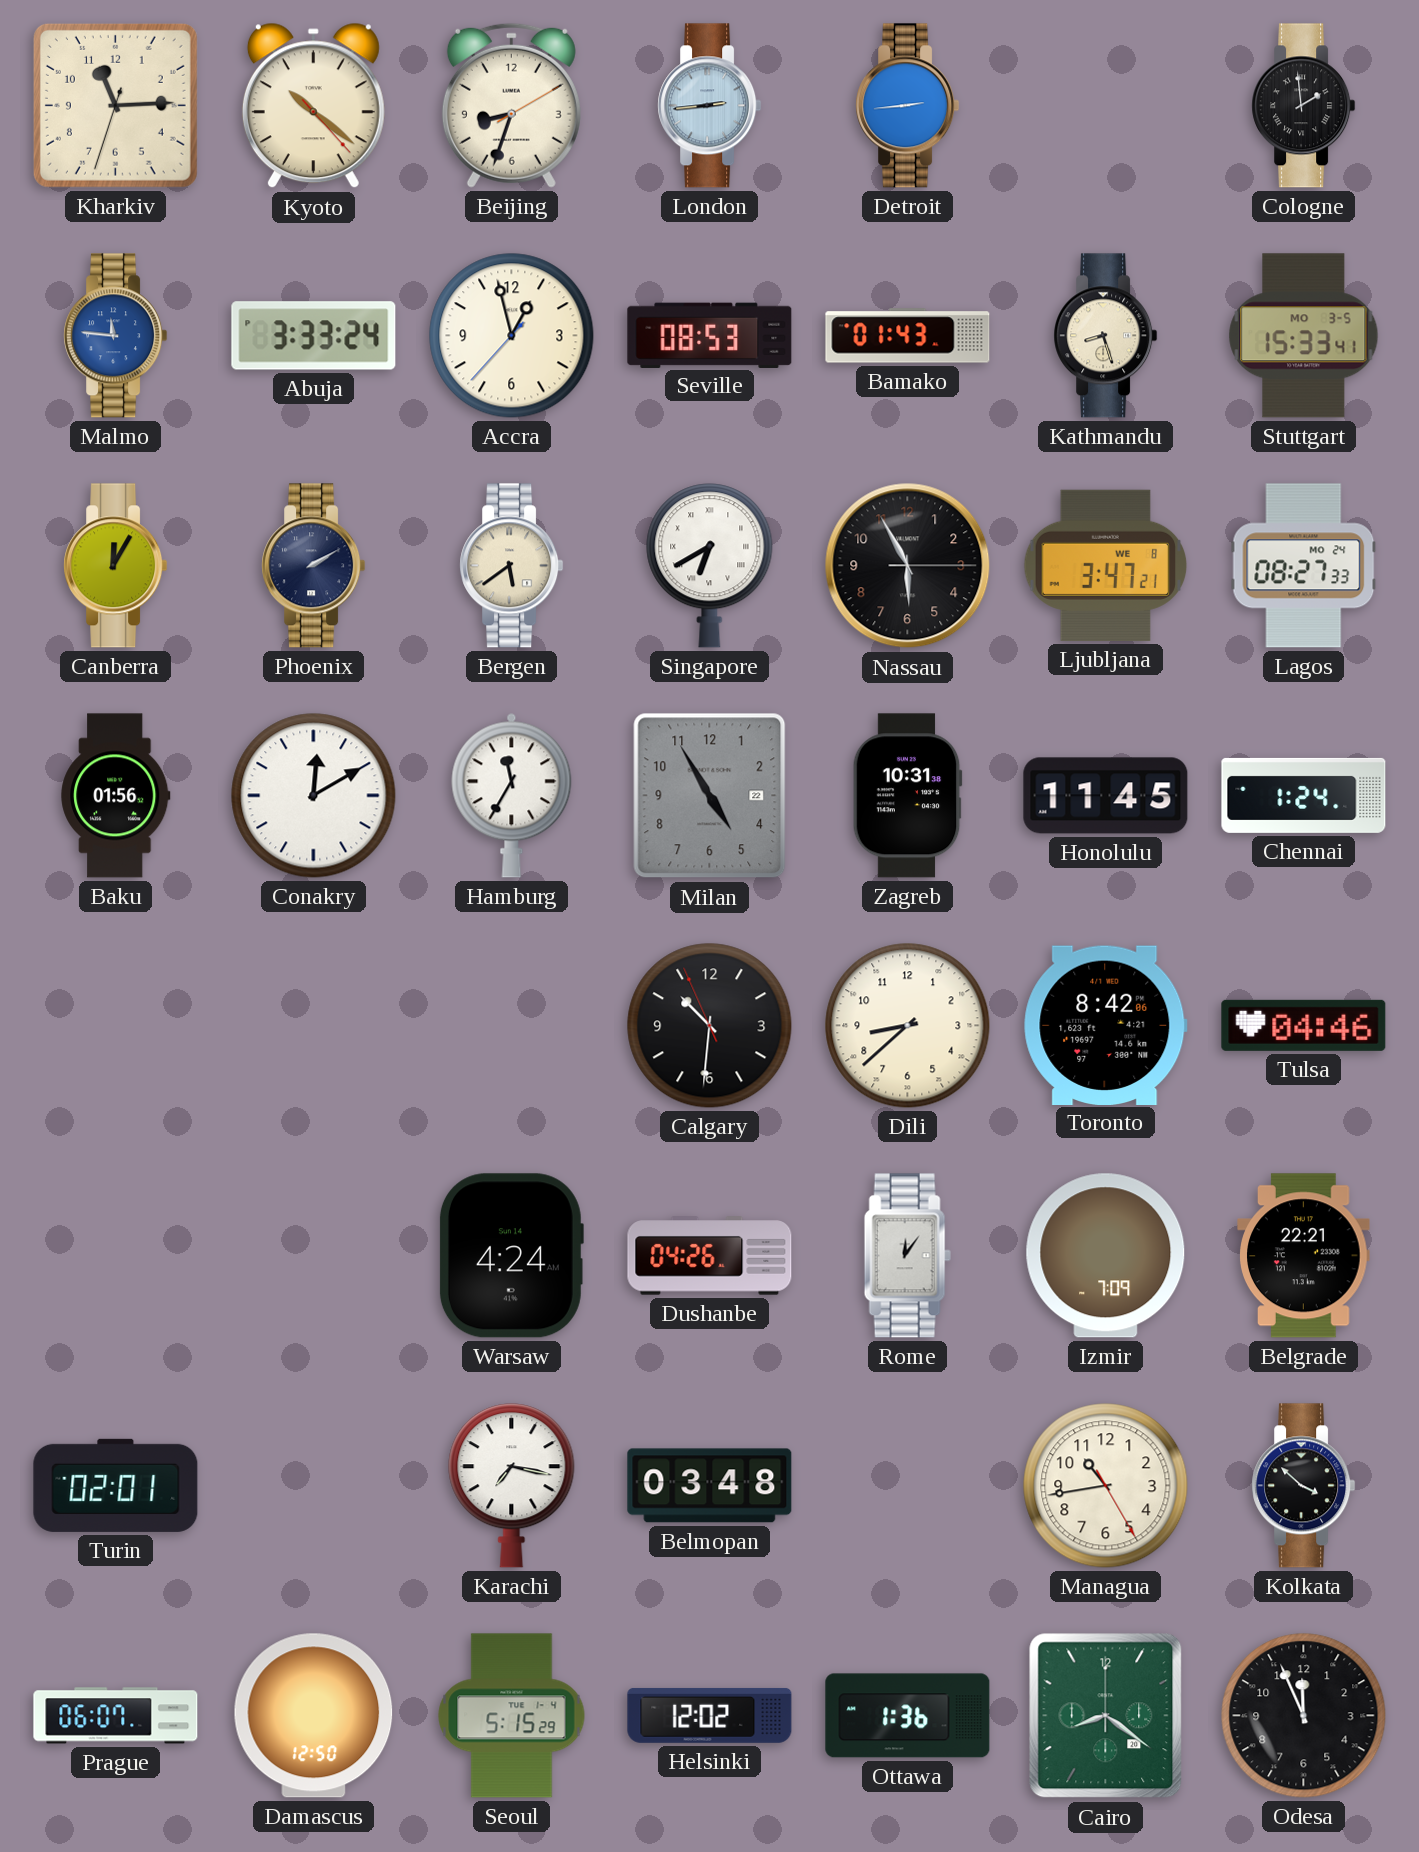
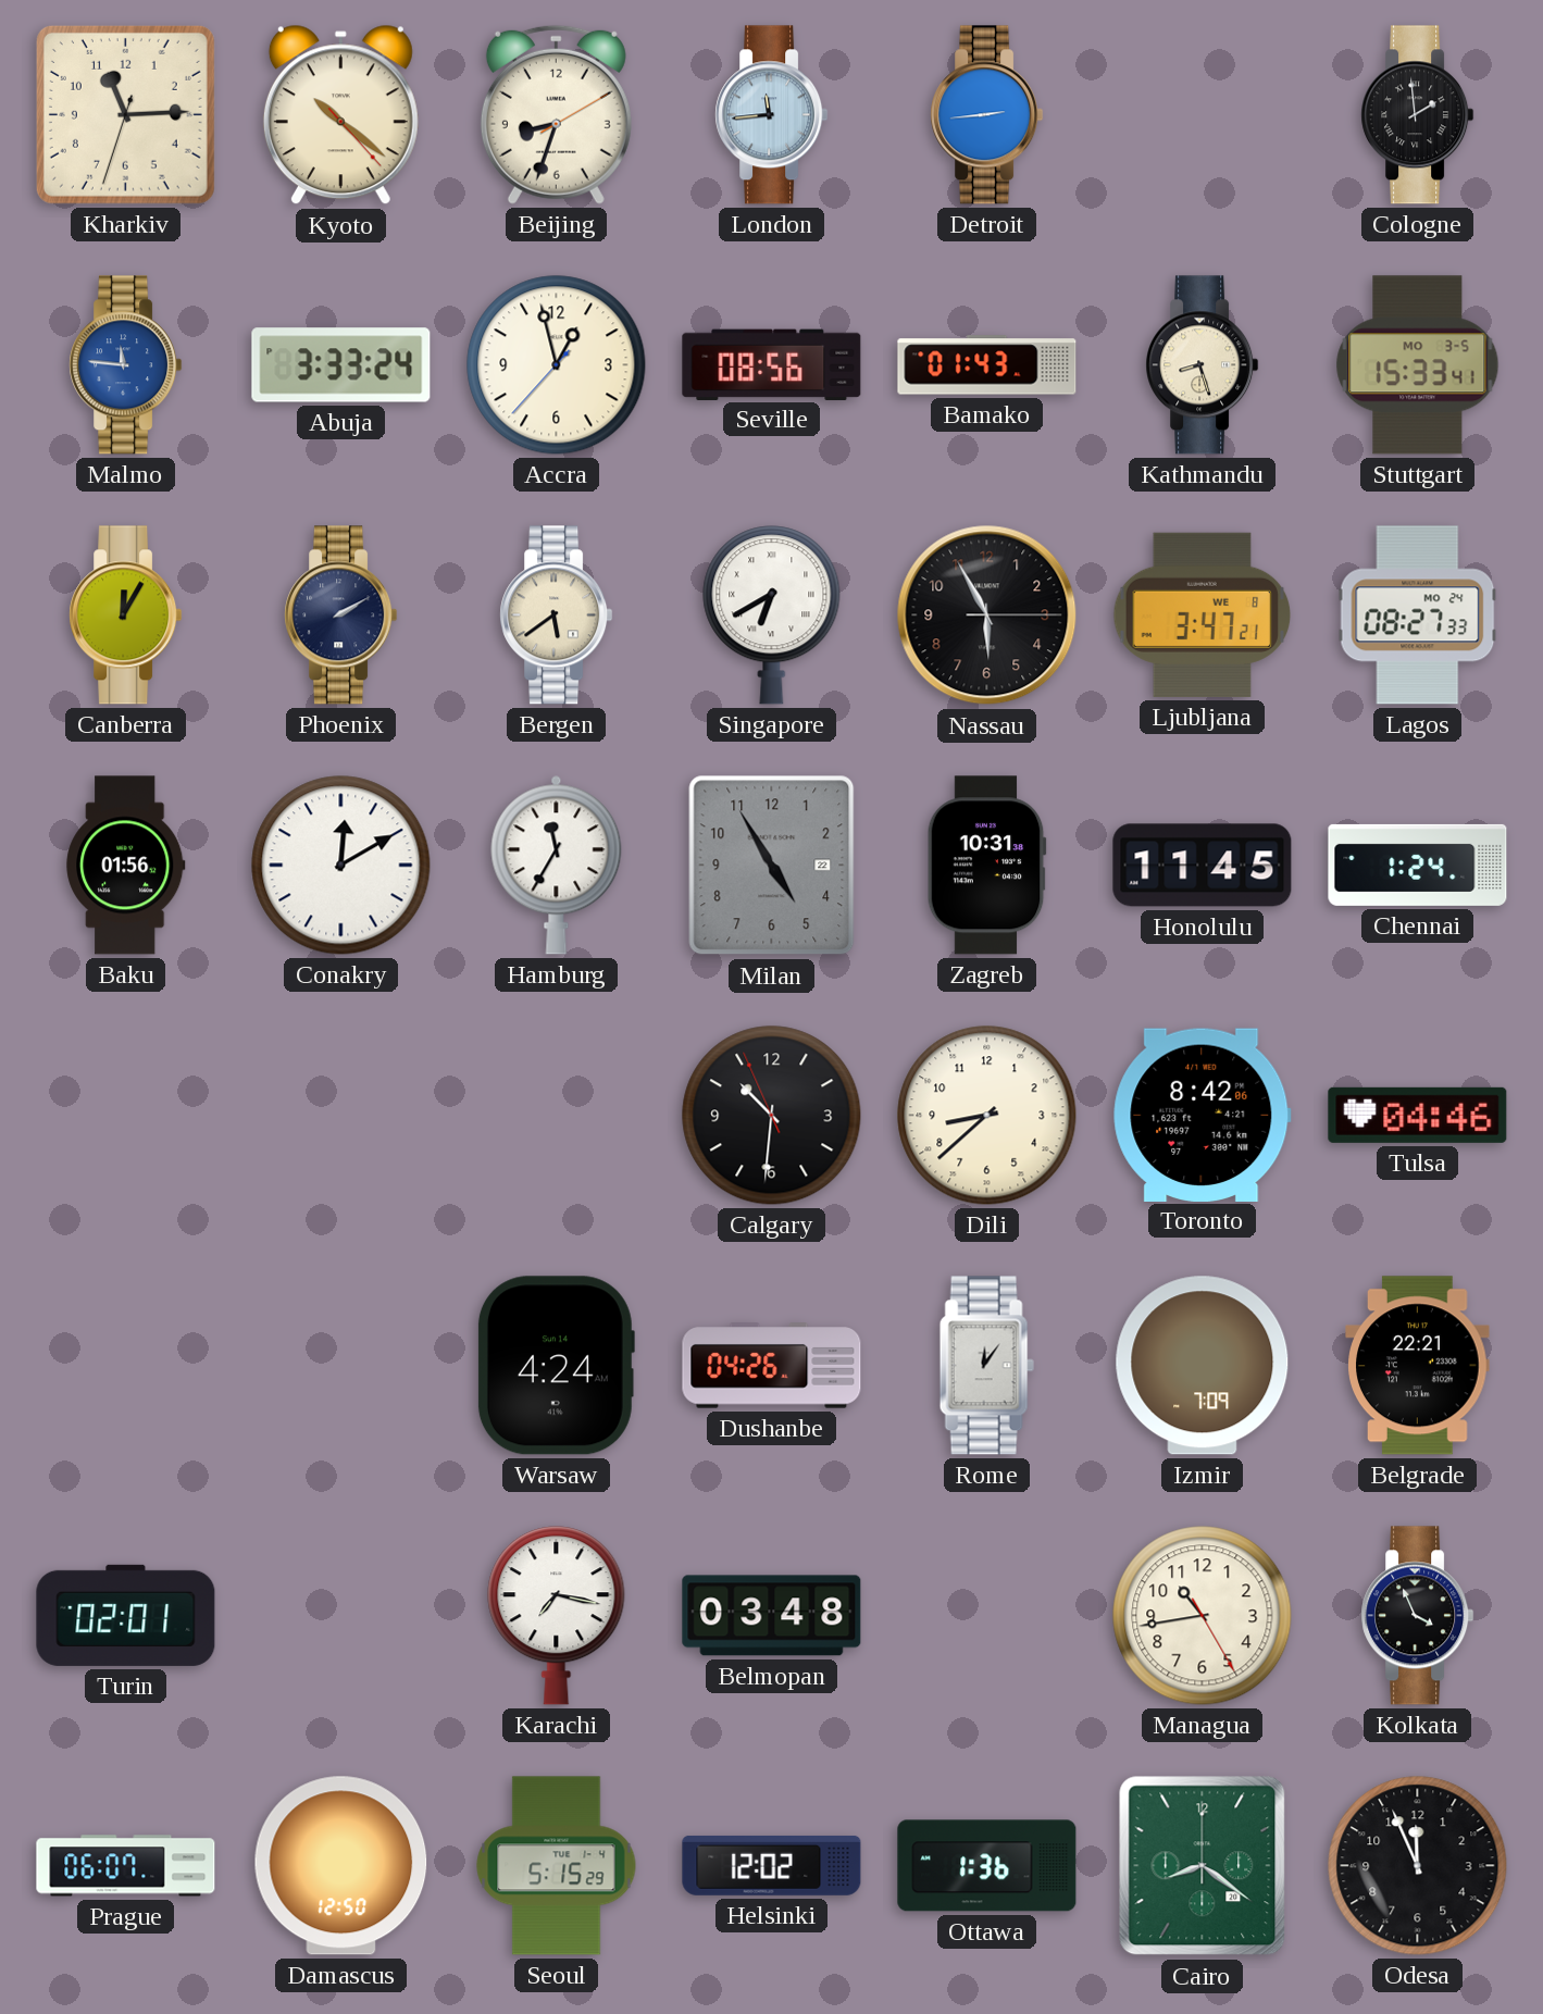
London: 2:44 -> 11:44
Seville: 08:53 -> 08:56
Kolkata: 3:52 -> 3:56
